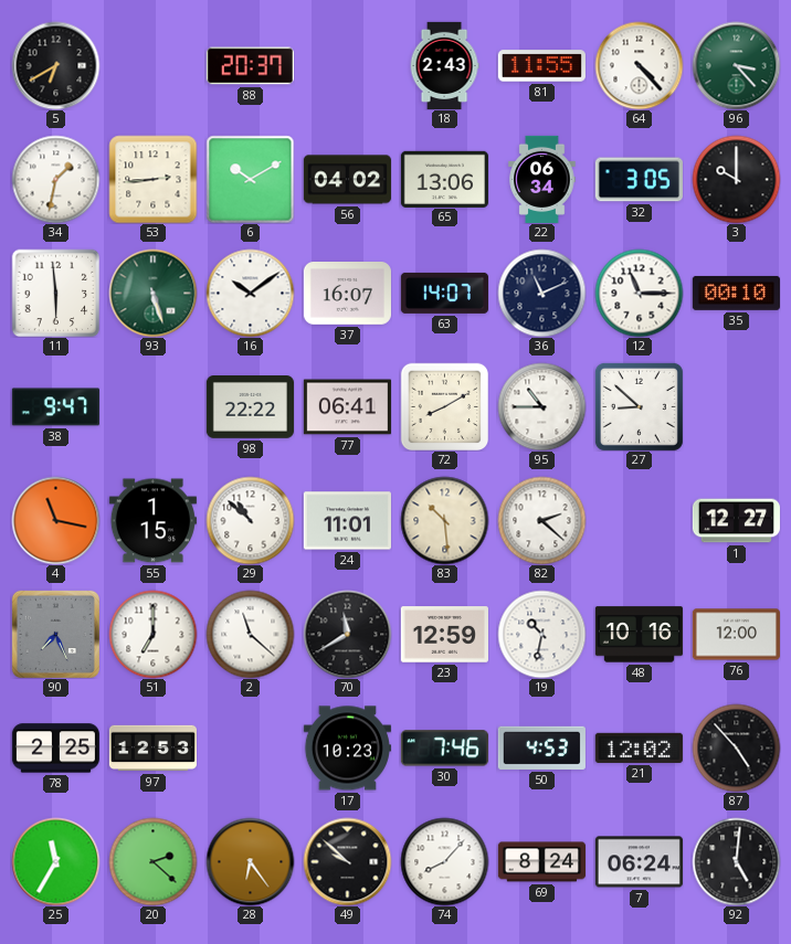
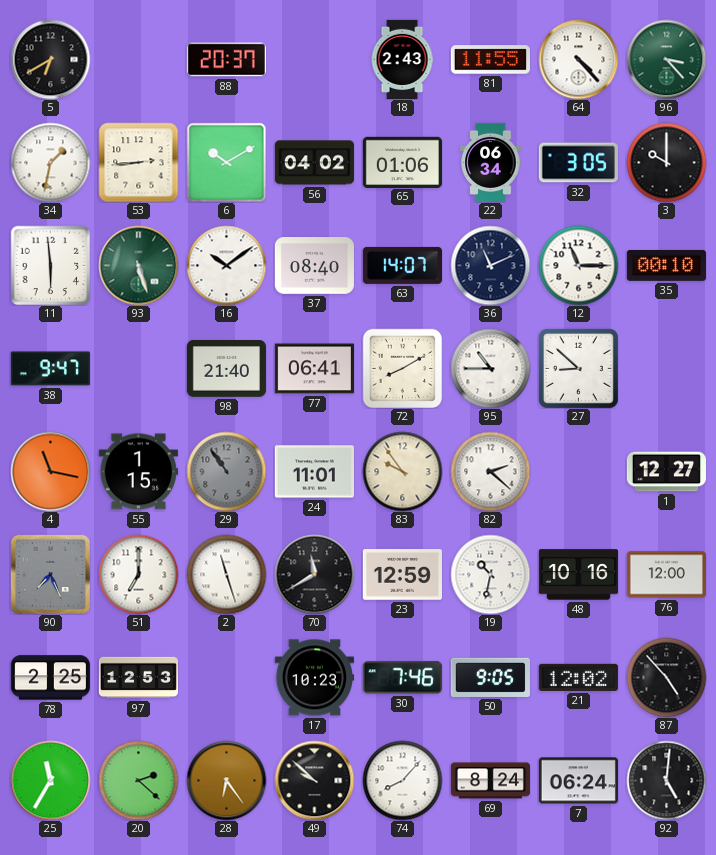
65: 13:06 -> 01:06
37: 16:07 -> 08:40
98: 22:22 -> 21:40
29: 10:52 -> 10:54
29 dial: white -> grey
83: 10:29 -> 9:54
2: 11:22 -> 11:27
50: 4:53 -> 9:05
